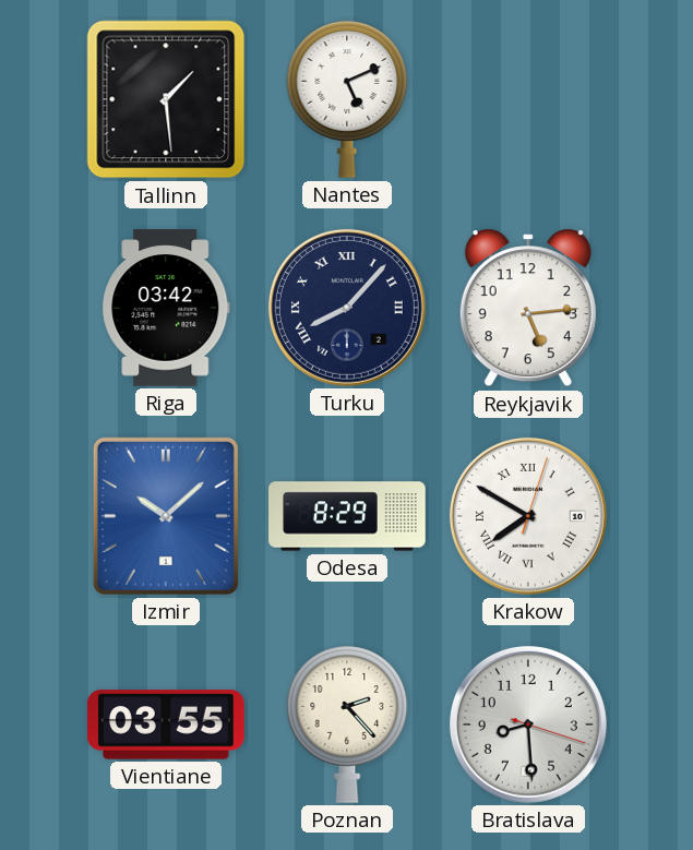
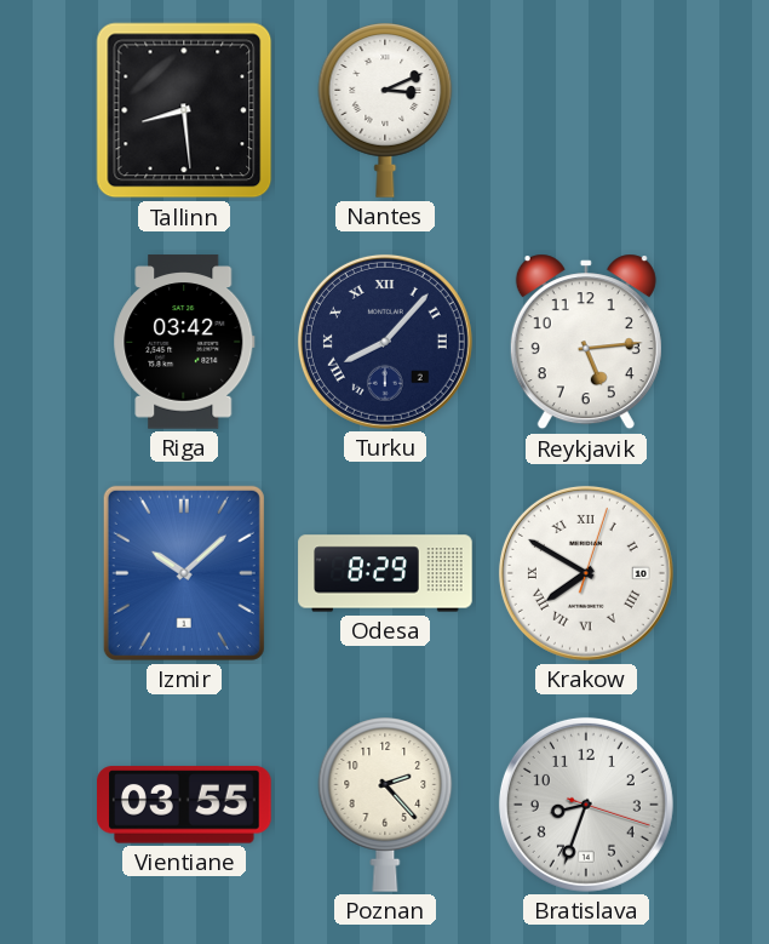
Tallinn: 1:29 -> 8:29
Nantes: 5:11 -> 3:11
Bratislava: 8:29 -> 8:33
